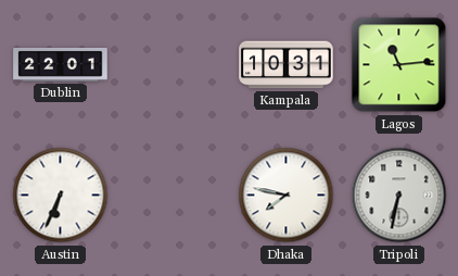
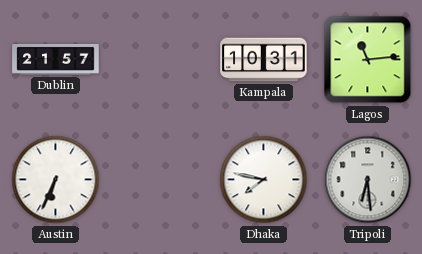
Dublin: 22:01 -> 21:57
Tripoli: 6:32 -> 6:29
